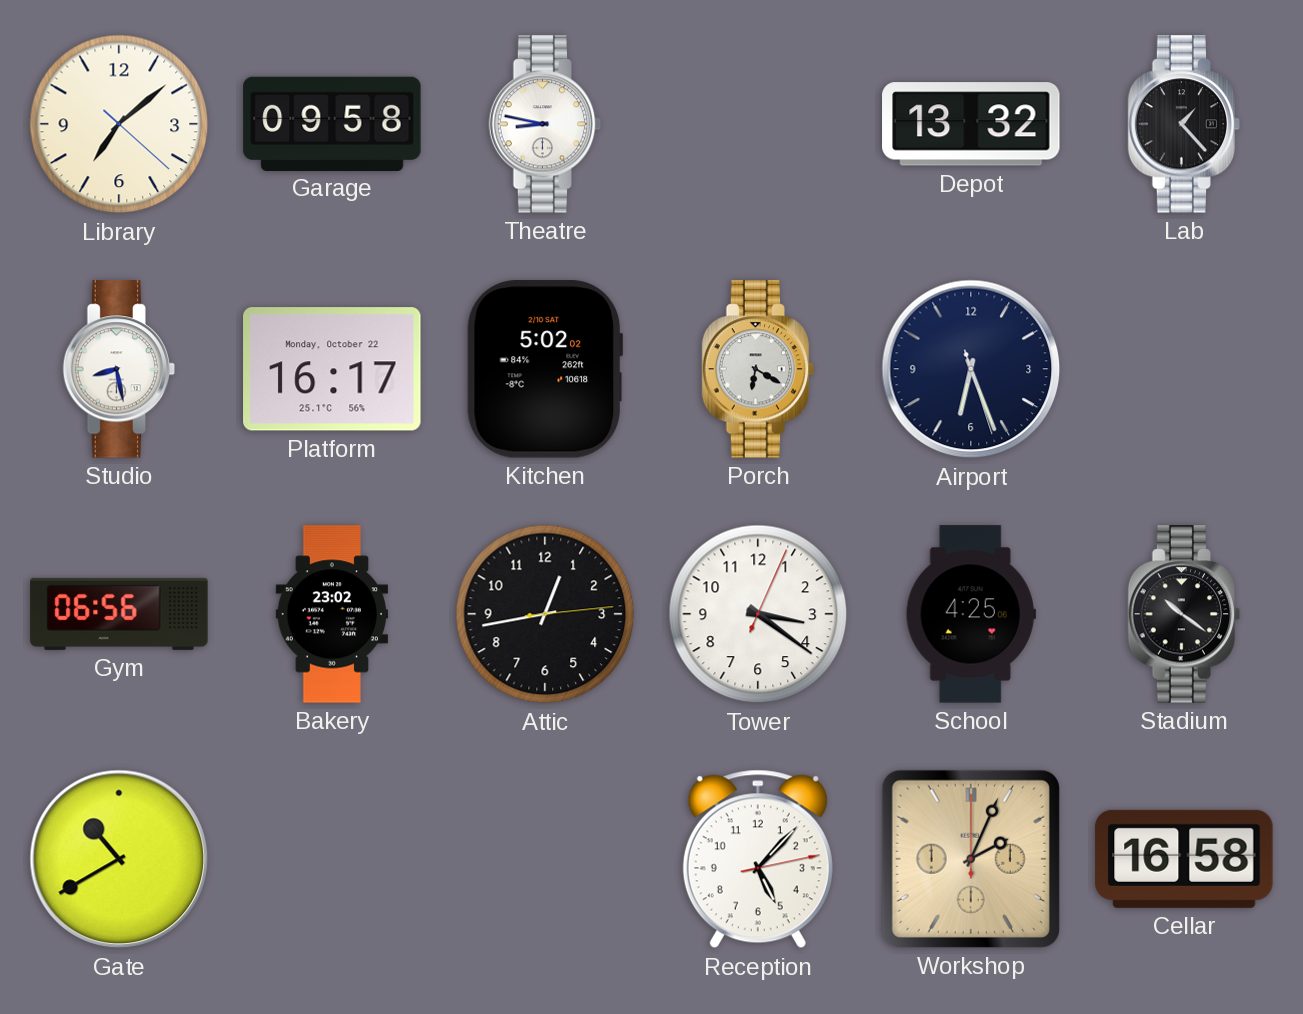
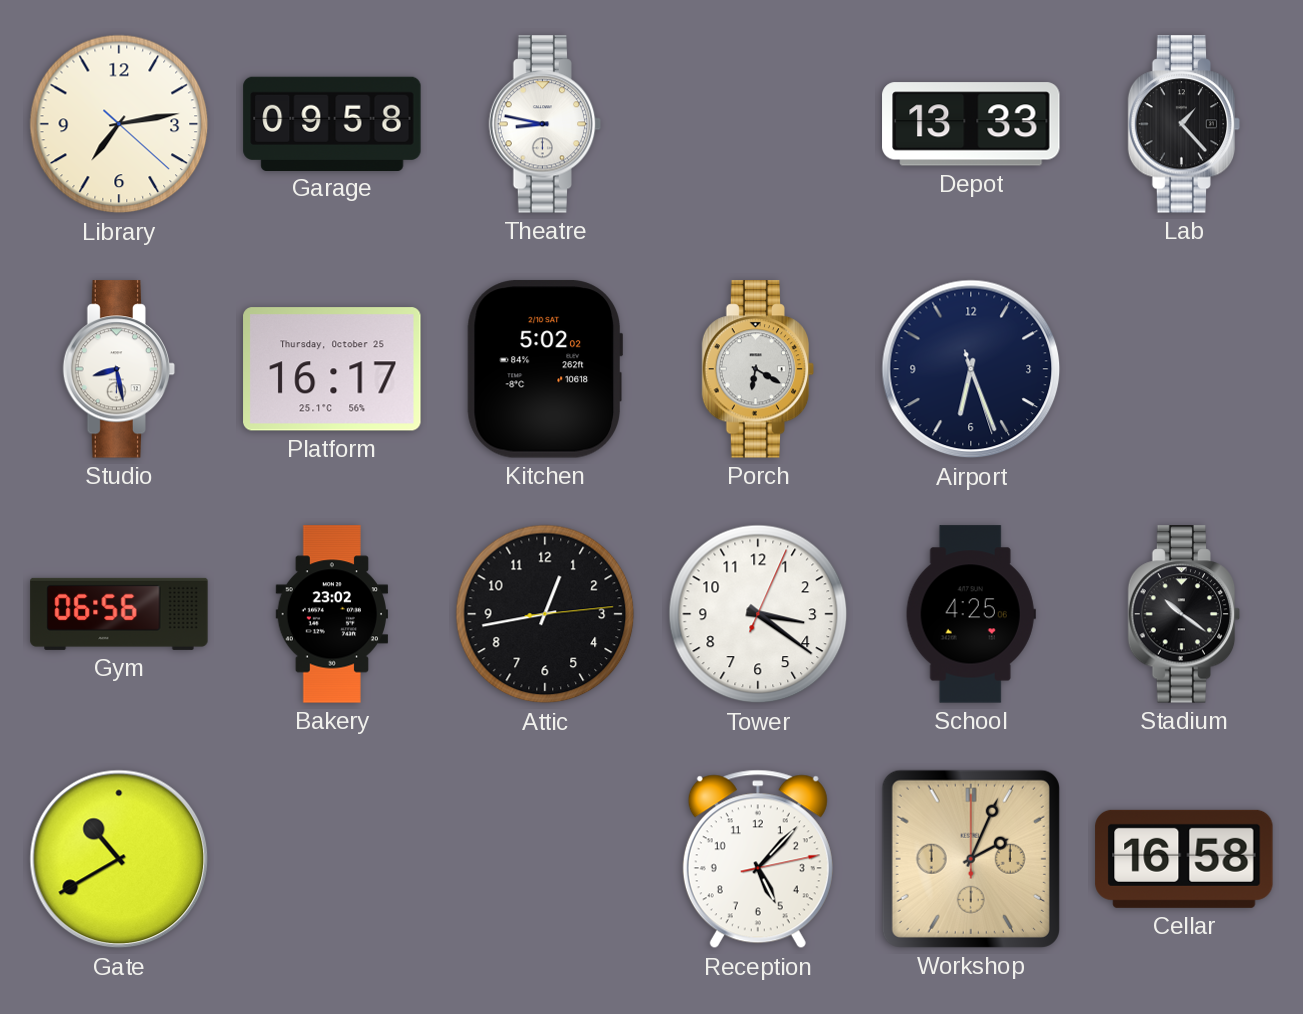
Library: 7:08 -> 7:13
Depot: 13:32 -> 13:33
Platform date: Monday, October 22 -> Thursday, October 25
